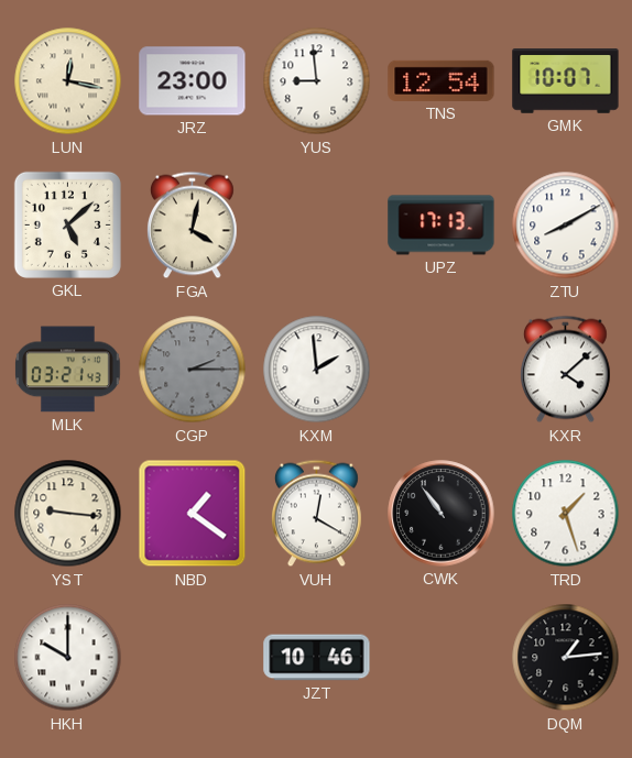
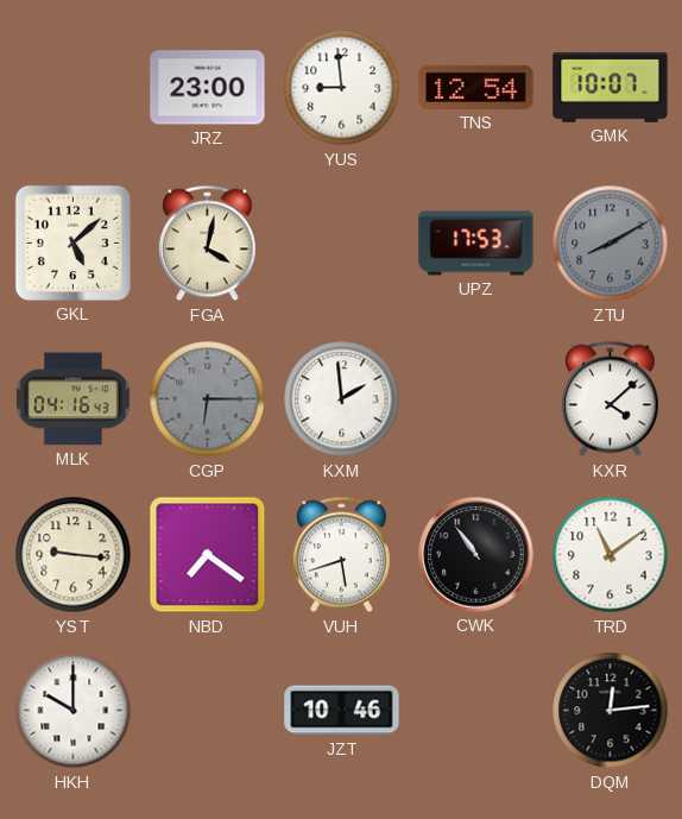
LUN: 12:17 -> none
UPZ: 17:13 -> 17:53
ZTU dial: white -> grey
MLK: 03:21 -> 04:16
CGP: 2:15 -> 6:15
NBD: 1:21 -> 7:21
VUH: 12:20 -> 5:42
TRD: 1:27 -> 11:09
DQM: 1:14 -> 12:14
